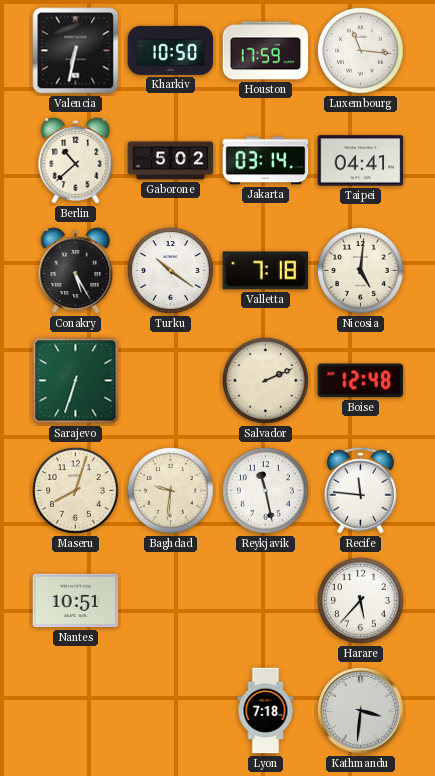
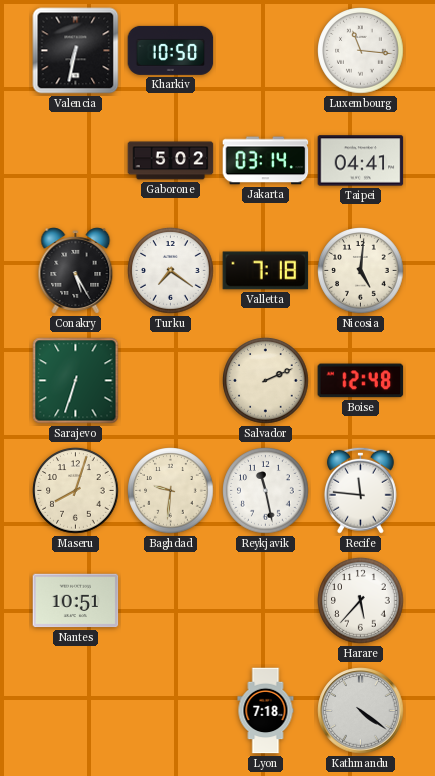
Houston: 17:59 -> none
Berlin: 10:38 -> none
Turku: 10:21 -> 7:21
Kathmandu: 3:31 -> 4:21
